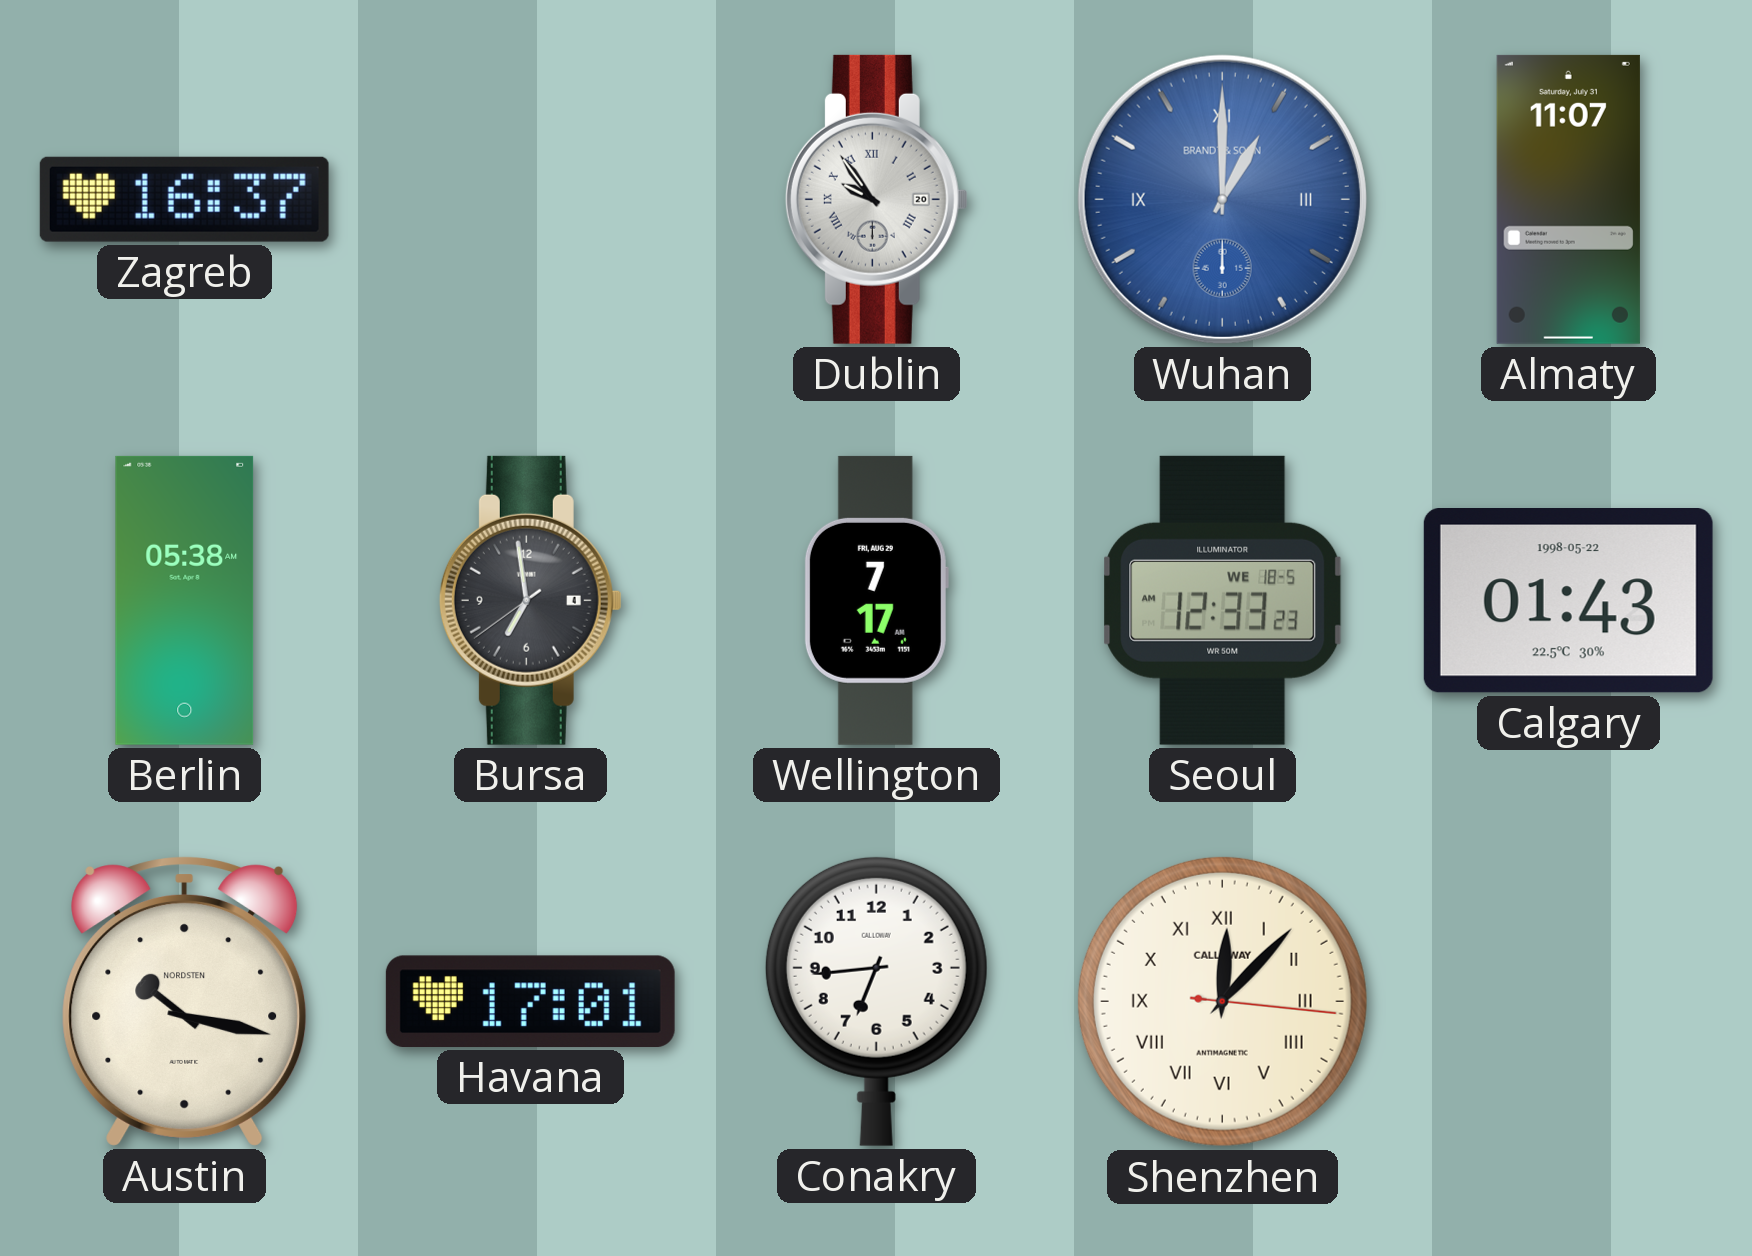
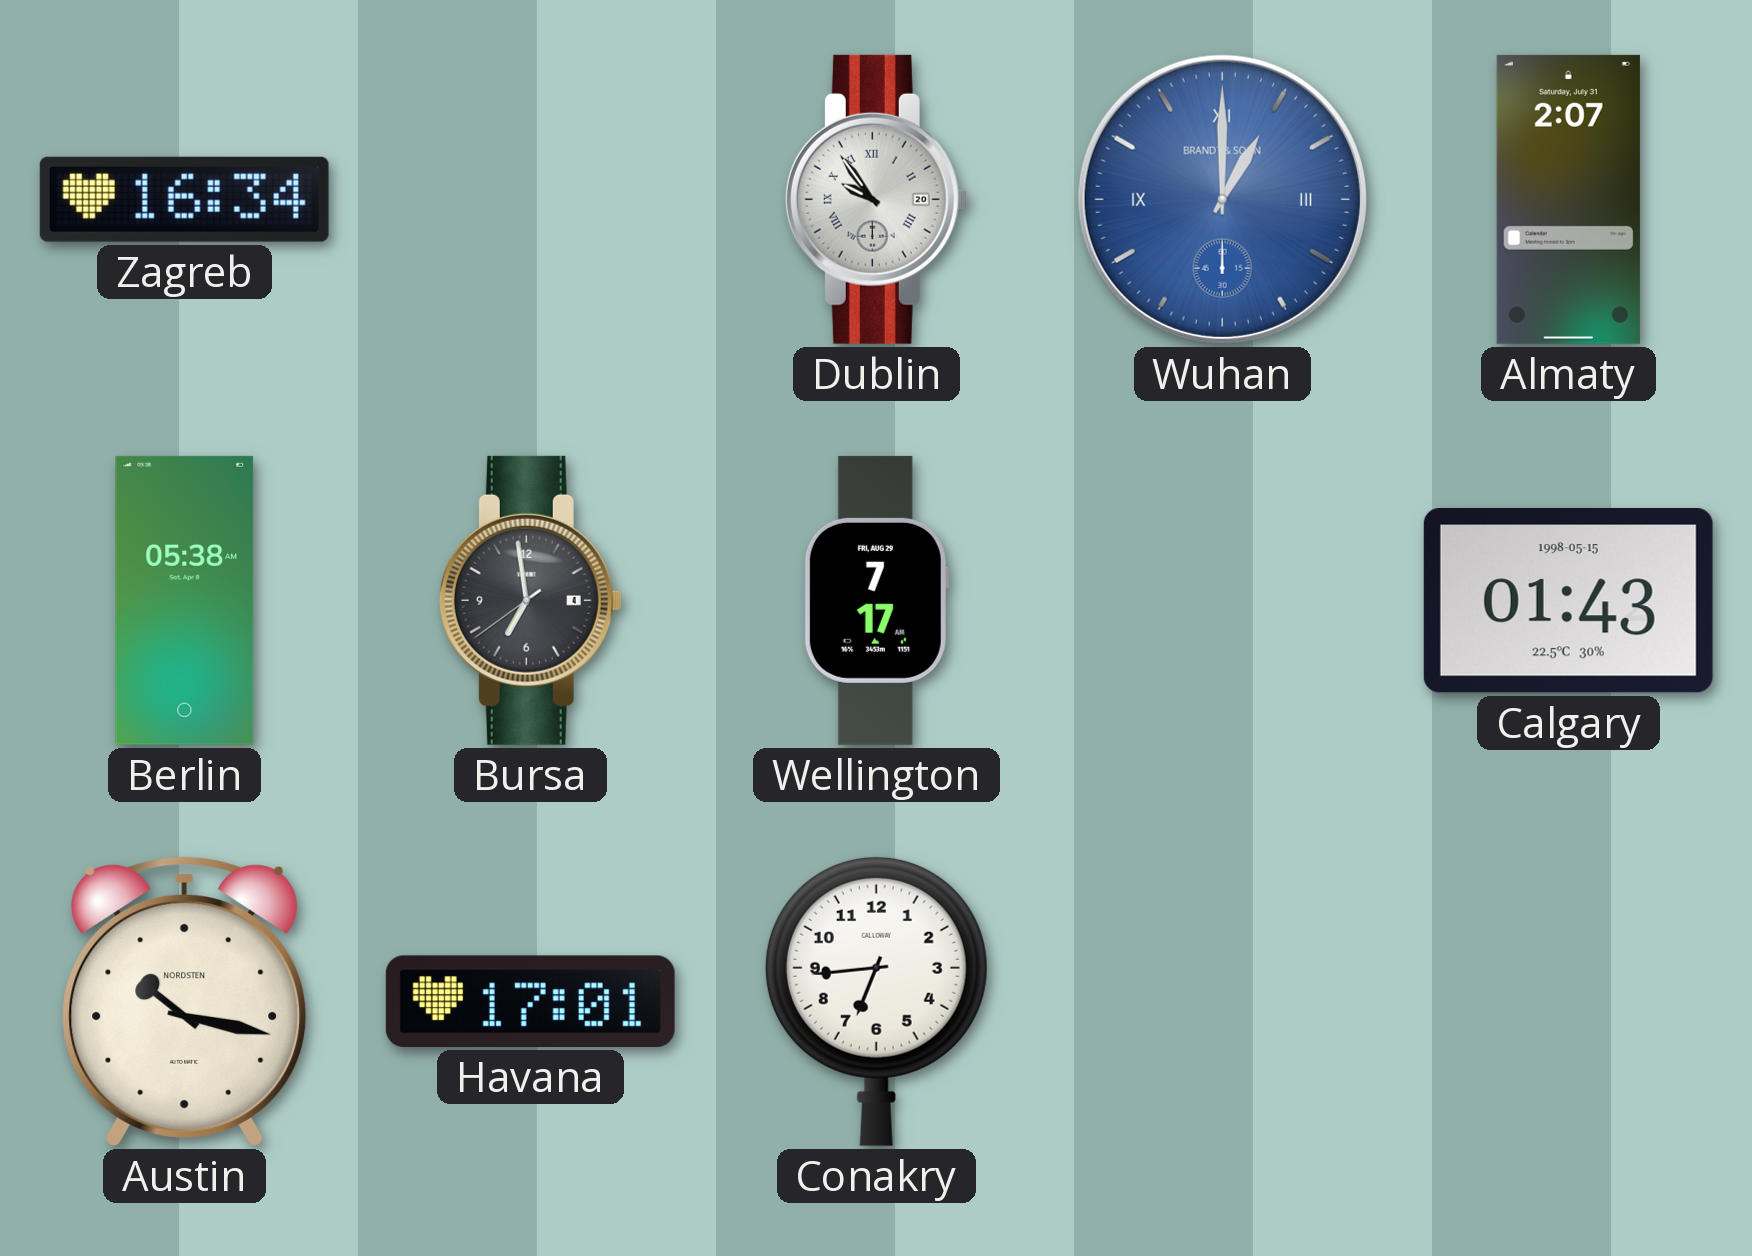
Zagreb: 16:37 -> 16:34
Almaty: 11:07 -> 2:07
Seoul: 12:33 -> none
Calgary date: 1998-05-22 -> 1998-05-15
Shenzhen: 12:07 -> none
